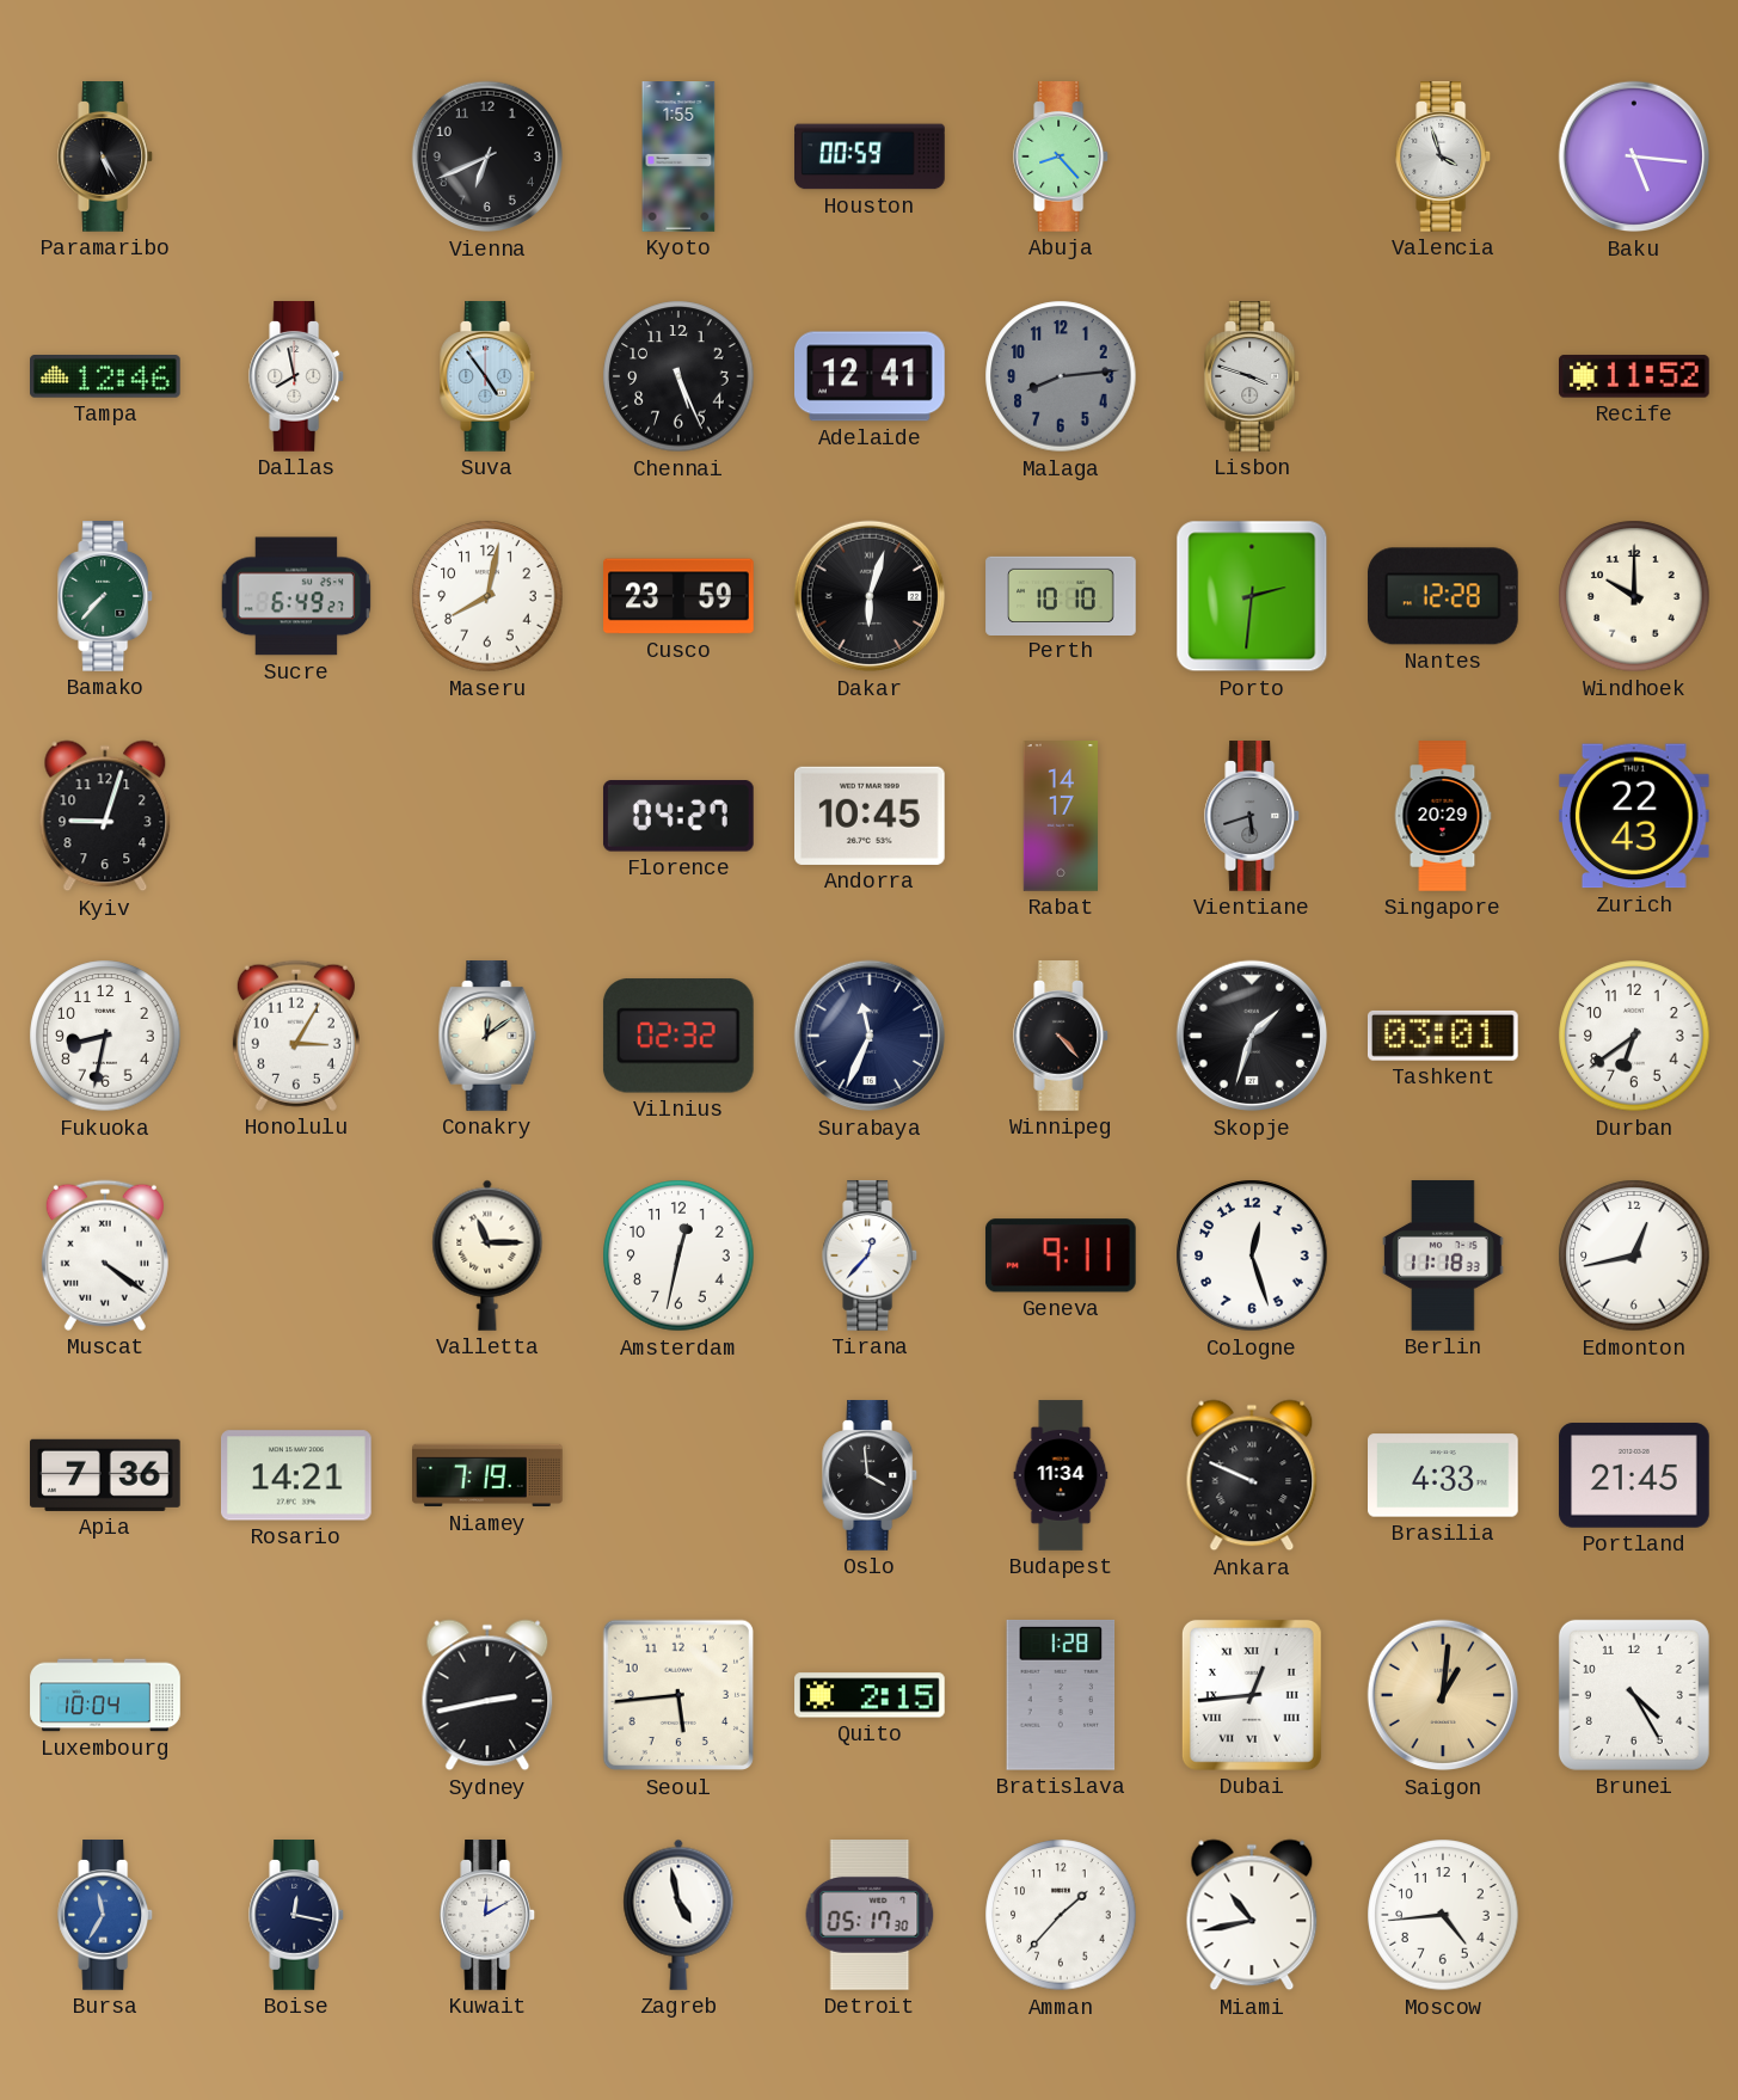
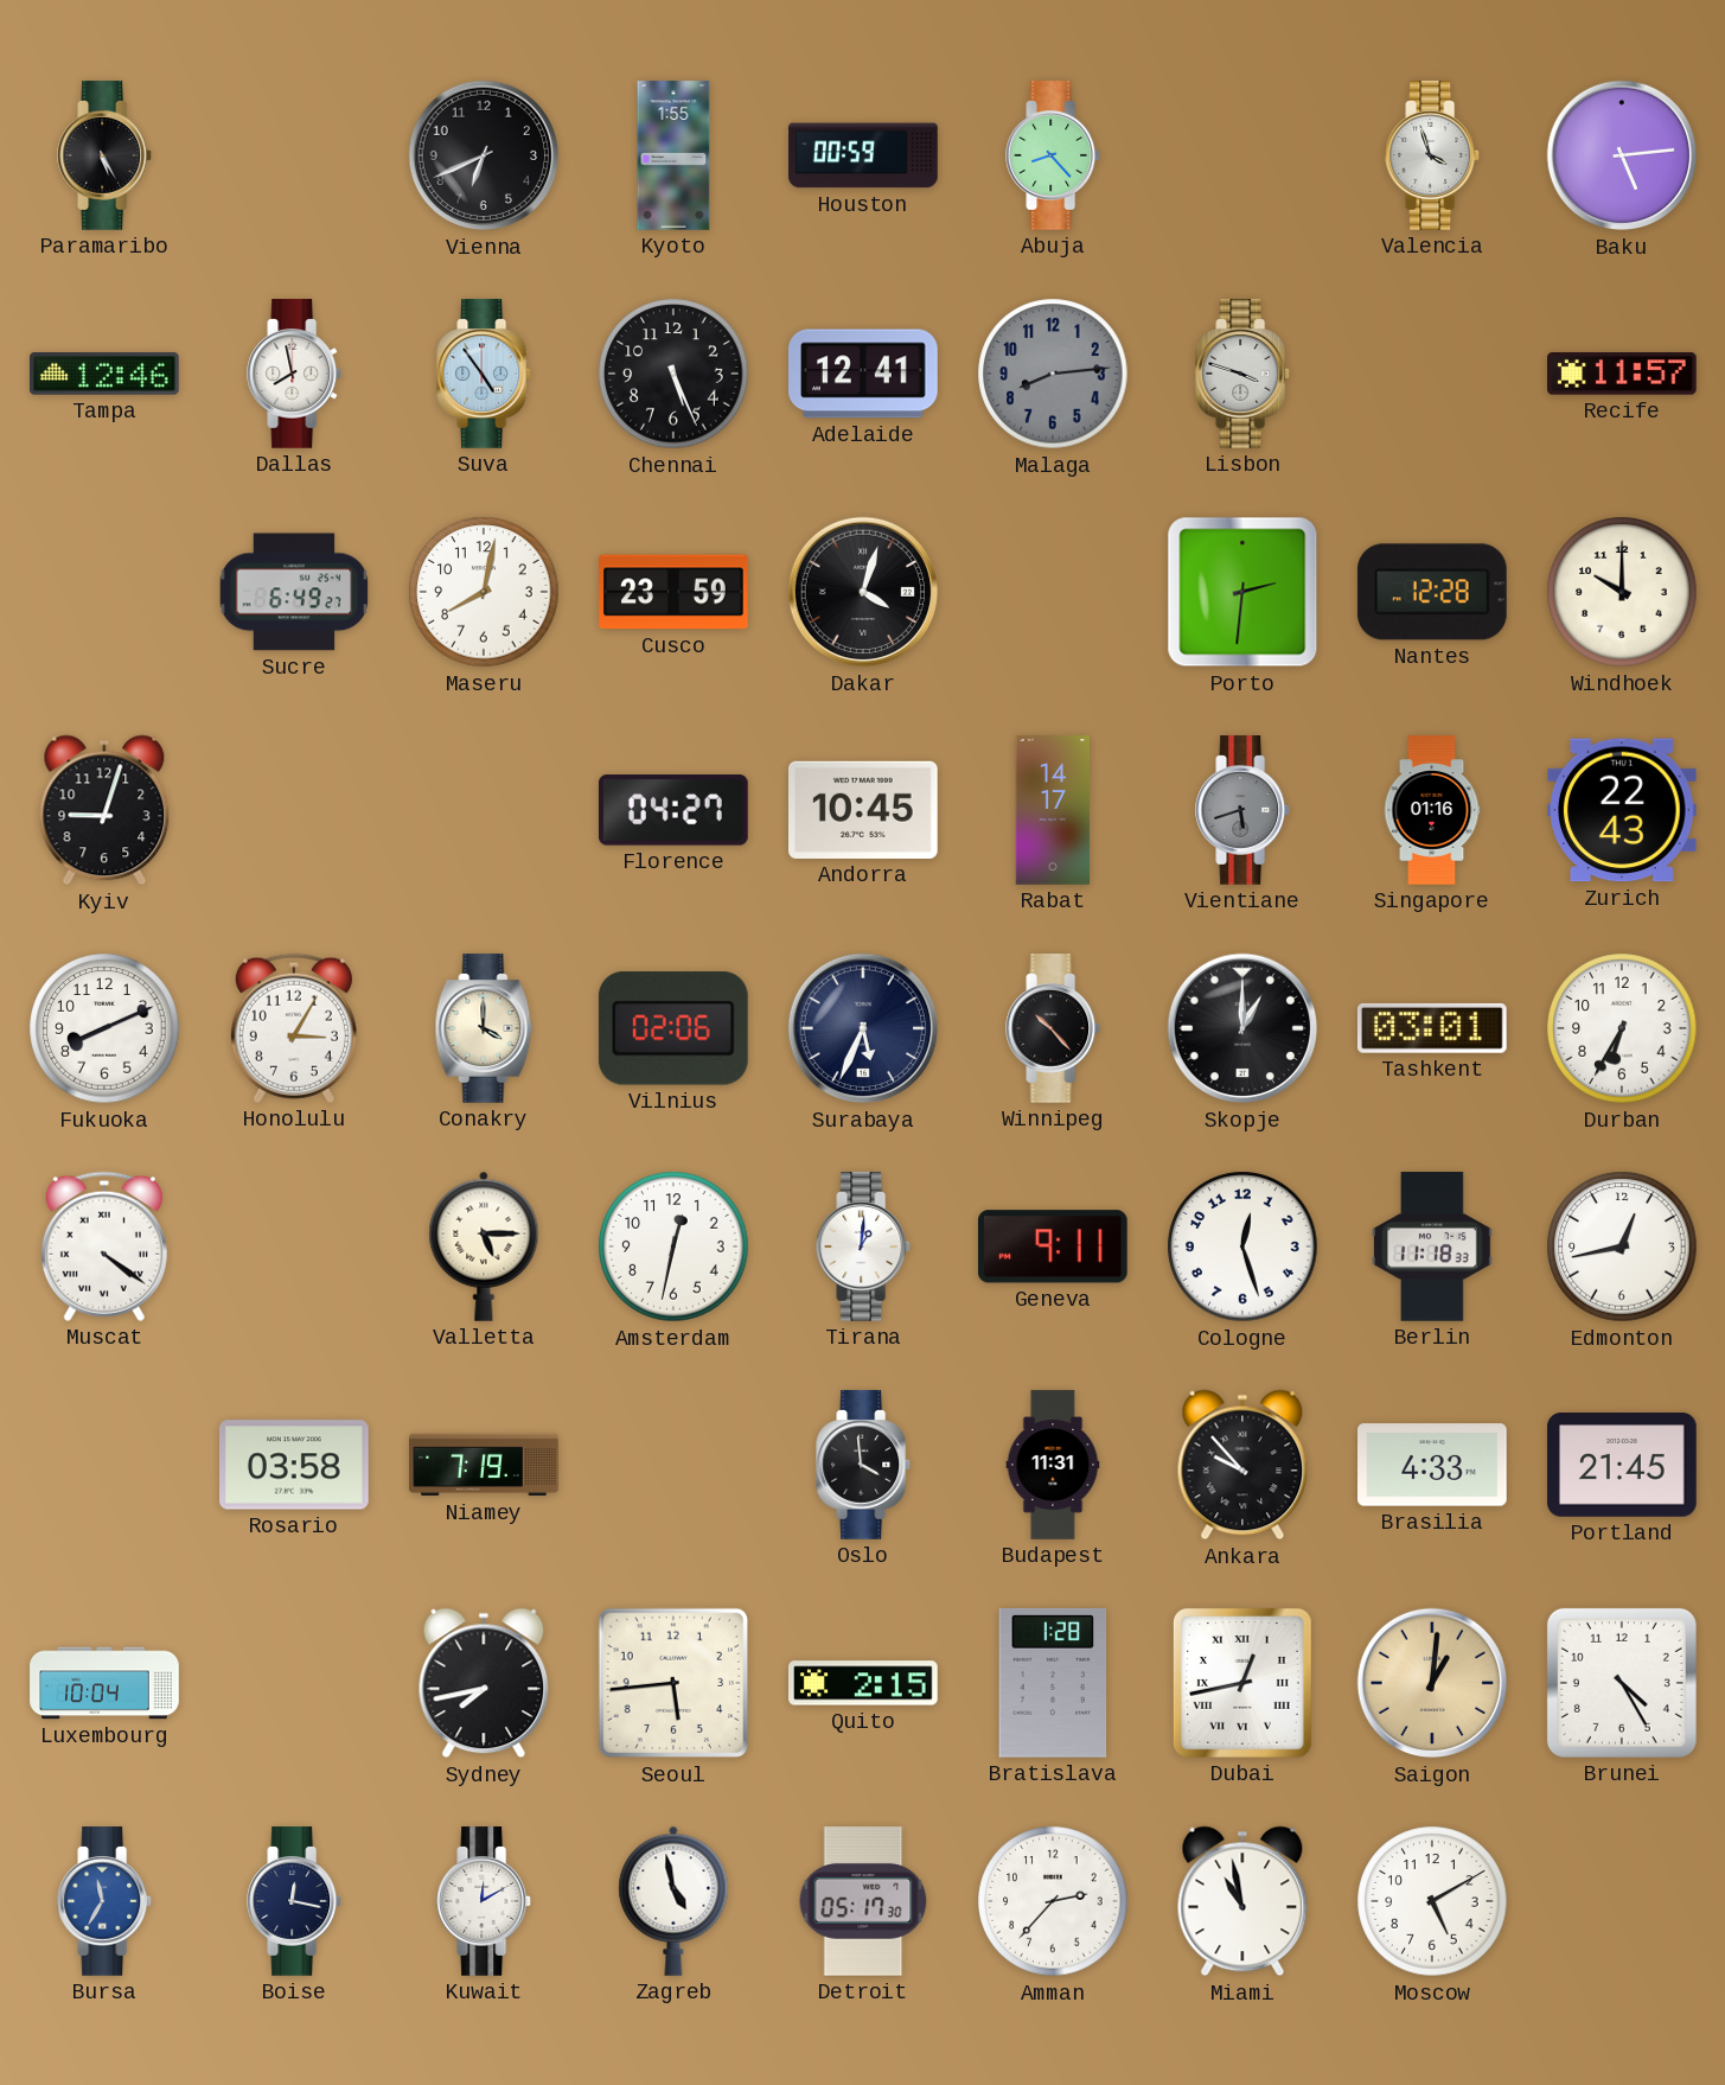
Baku: 5:16 -> 5:14
Recife: 11:52 -> 11:57
Bamako: 7:37 -> none
Dakar: 6:03 -> 4:03
Perth: 10:10 -> none
Singapore: 20:29 -> 01:16
Fukuoka: 8:32 -> 8:11
Conakry: 12:09 -> 4:00
Vilnius: 02:32 -> 02:06
Surabaya: 11:34 -> 5:34
Winnipeg: 4:23 -> 10:23
Skopje: 1:33 -> 1:00
Durban: 6:39 -> 6:35
Valletta: 11:15 -> 5:15
Tirana: 12:37 -> 1:01
Apia: 7:36 -> none
Rosario: 14:21 -> 03:58
Budapest: 11:34 -> 11:31
Ankara: 9:49 -> 9:53
Sydney: 2:43 -> 7:43
Dubai: 12:44 -> 12:43
Amman: 1:37 -> 2:37
Miami: 10:43 -> 10:58
Moscow: 4:44 -> 5:10
